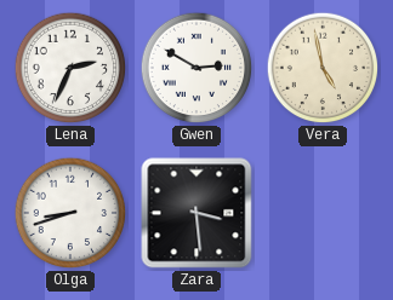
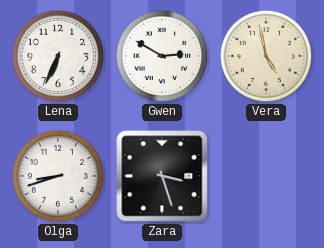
Lena: 2:34 -> 6:34
Zara: 3:29 -> 3:27
